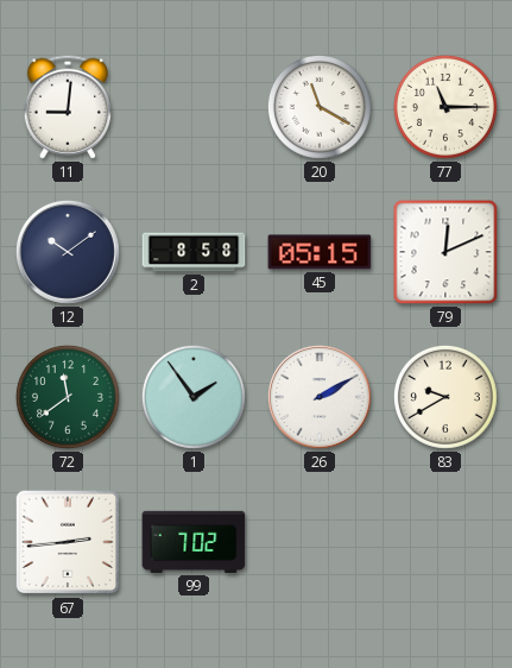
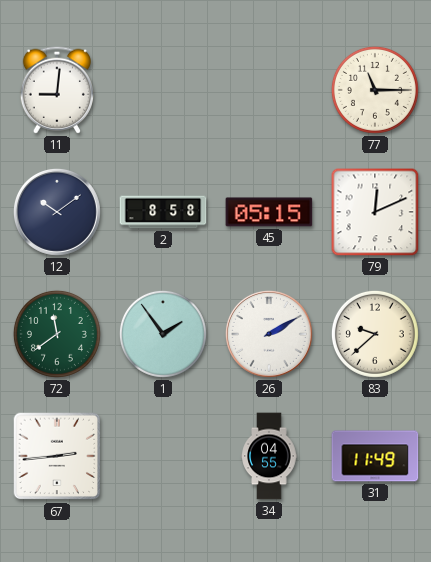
20: 11:20 -> none
83: 9:40 -> 9:38
99: 7:02 -> none
34: none -> 04:55
31: none -> 11:49
